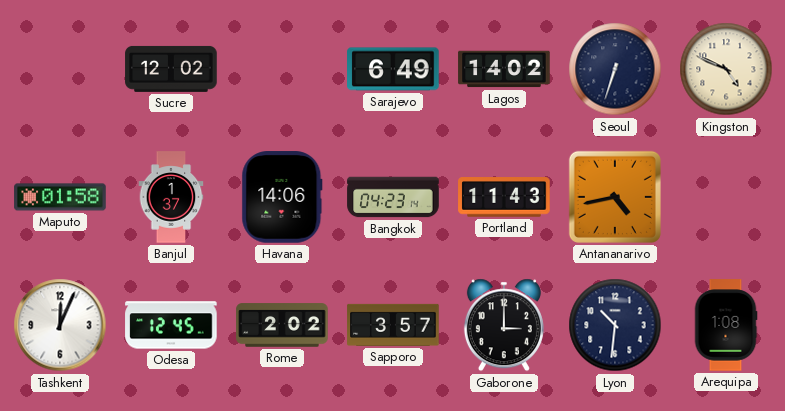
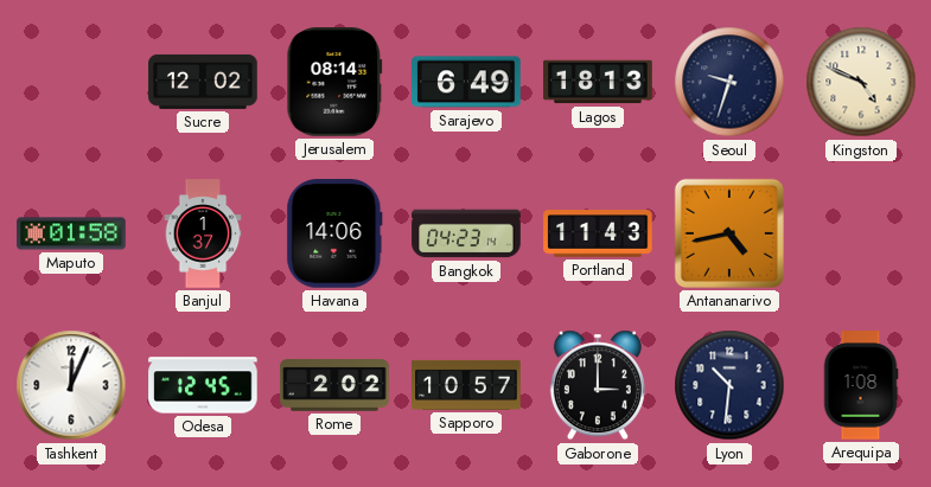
Jerusalem: none -> 08:14
Lagos: 14:02 -> 18:13
Seoul: 6:33 -> 9:33
Sapporo: 3:57 -> 10:57
